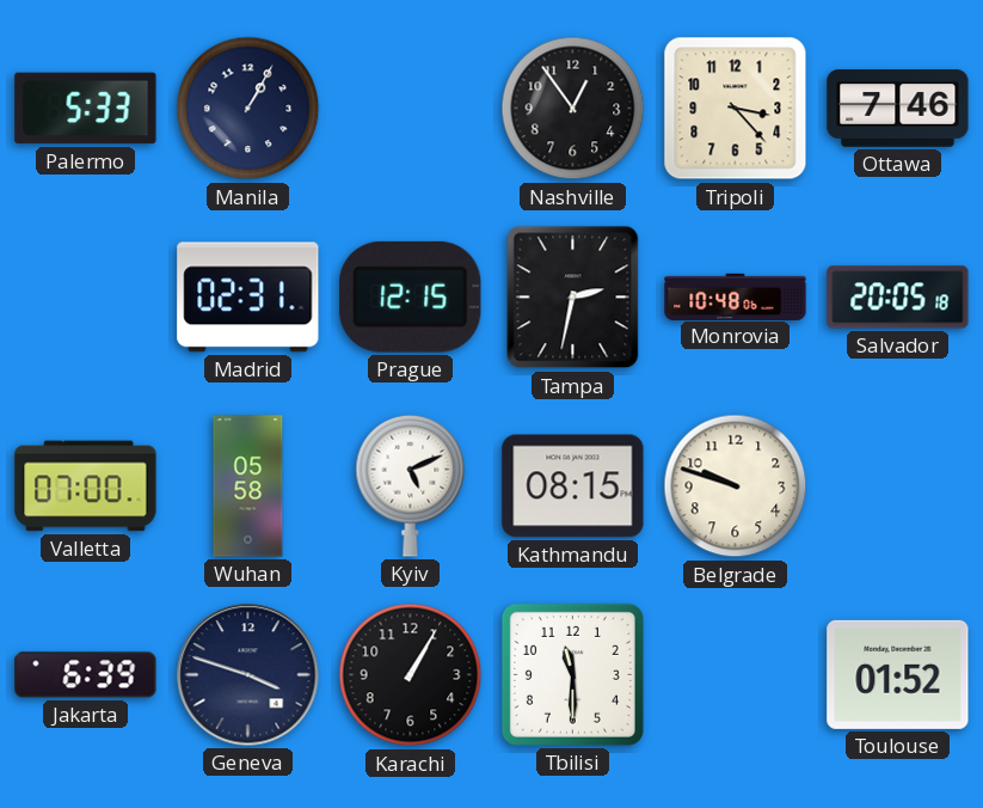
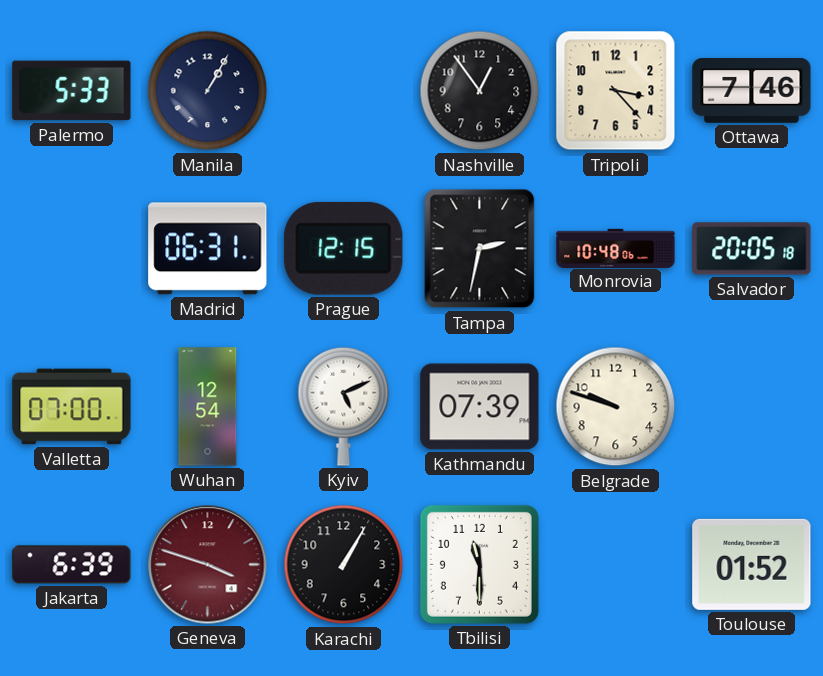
Madrid: 02:31 -> 06:31
Wuhan: 05:58 -> 12:54
Kathmandu: 08:15 -> 07:39
Geneva dial: navy -> burgundy
